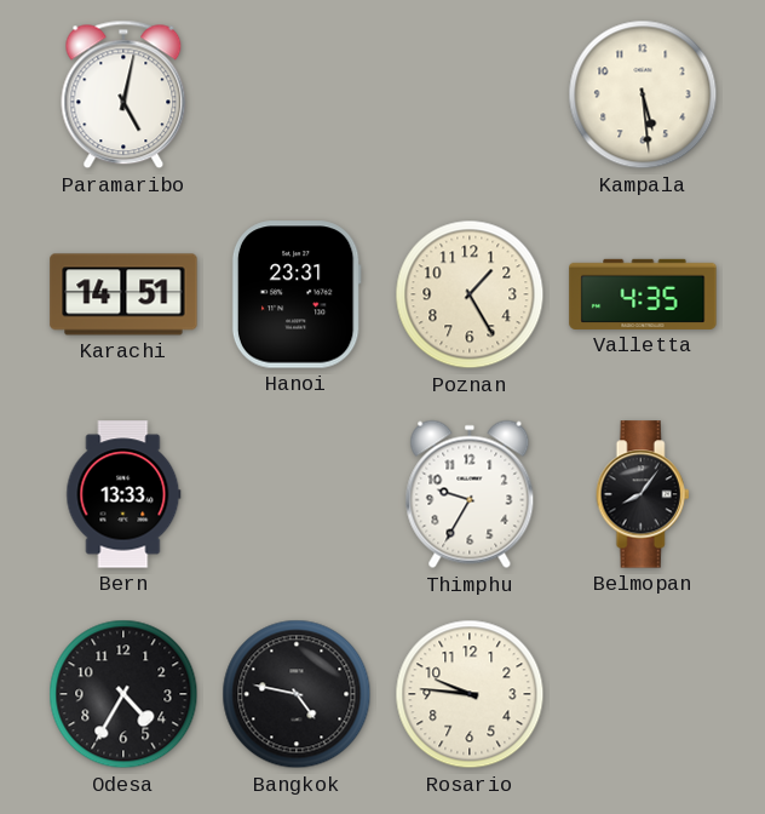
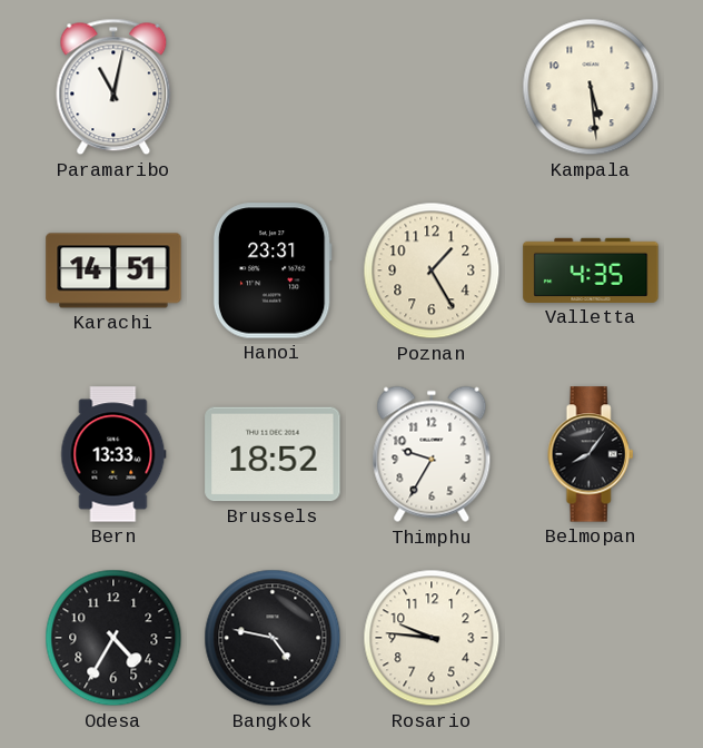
Paramaribo: 5:02 -> 11:02
Brussels: none -> 18:52
